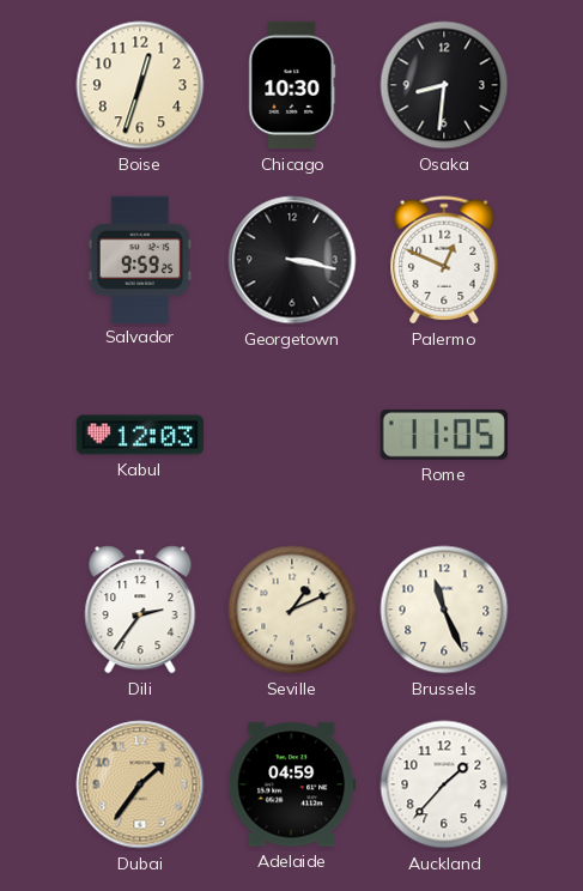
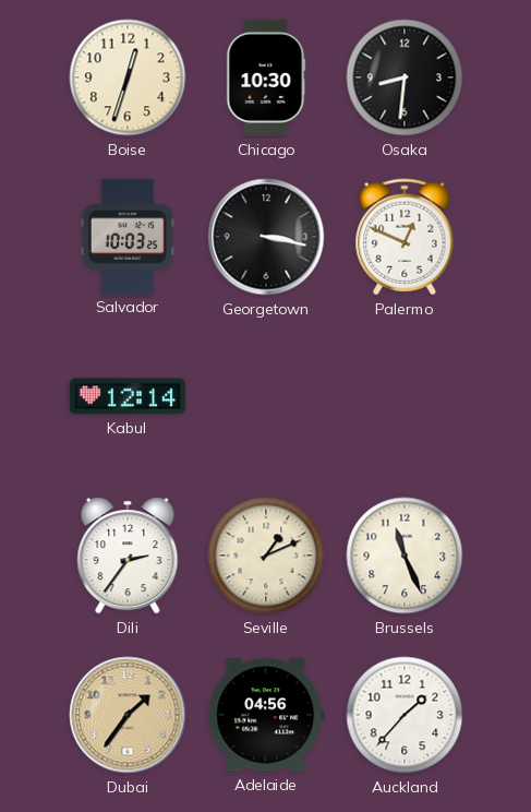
Salvador: 9:59 -> 10:03
Kabul: 12:03 -> 12:14
Rome: 11:05 -> none
Adelaide: 04:59 -> 04:56
